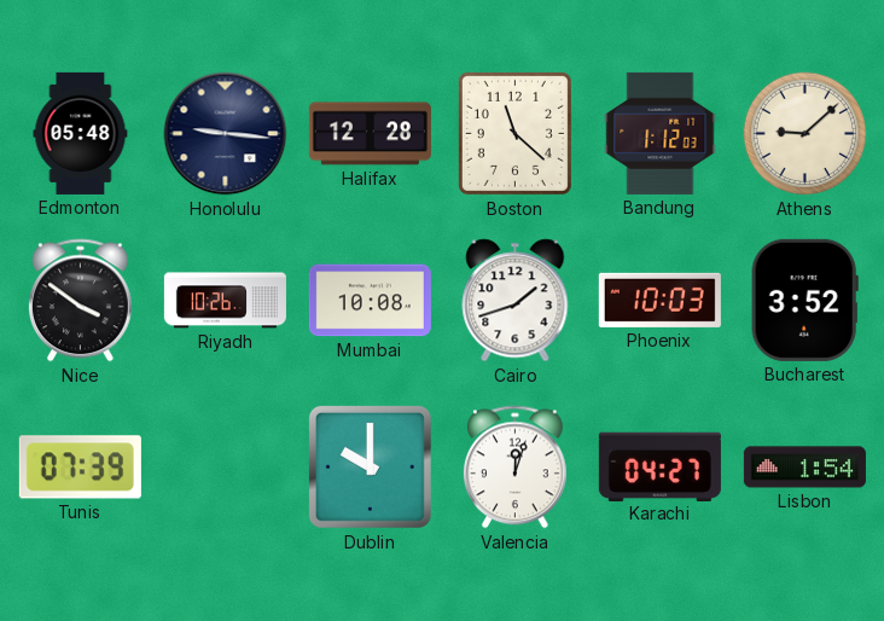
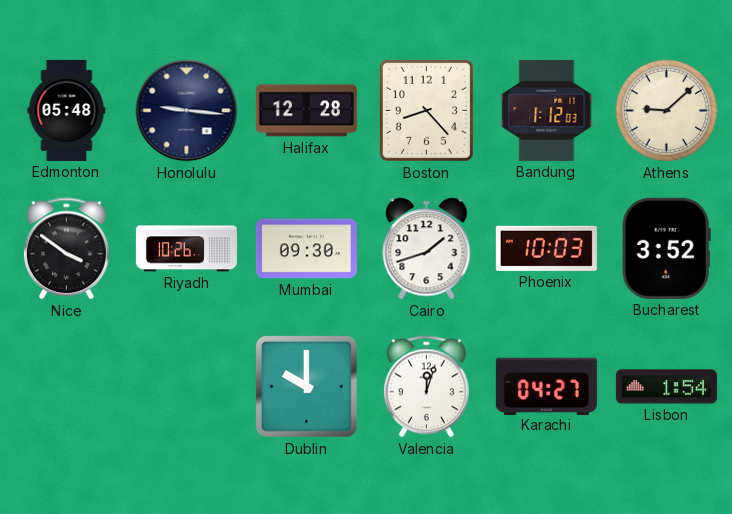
Boston: 11:22 -> 8:23
Mumbai: 10:08 -> 09:30
Tunis: 07:39 -> none
